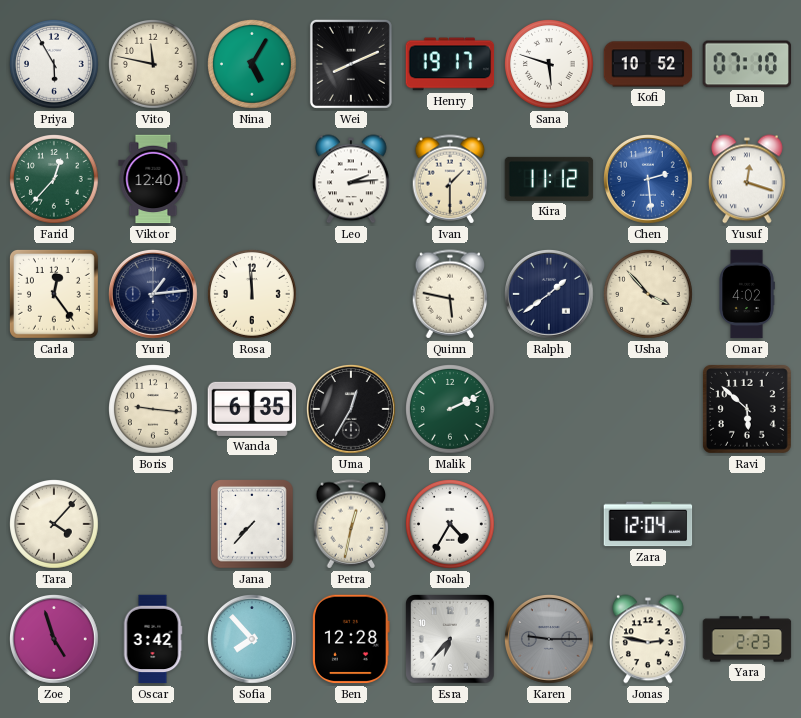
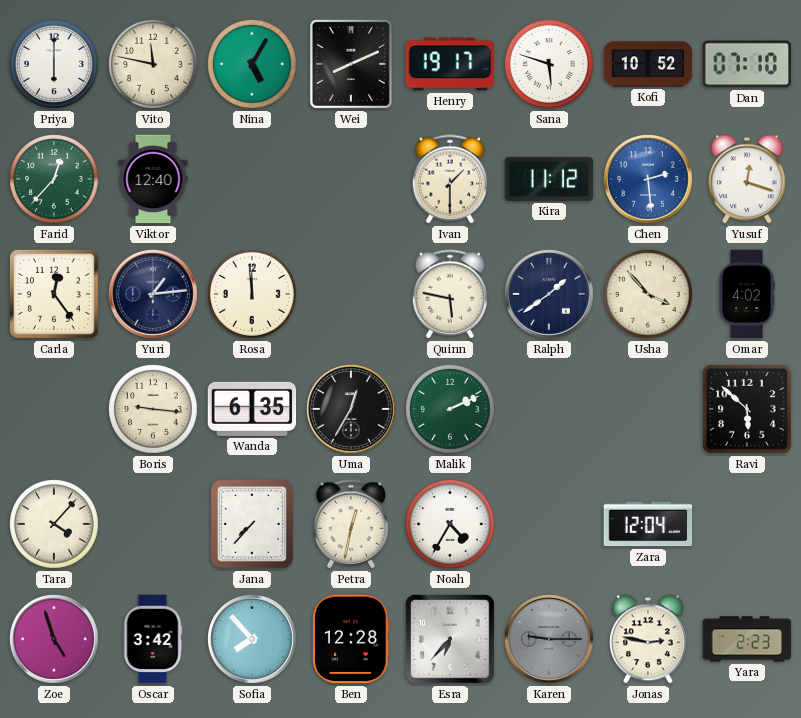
Priya: 5:55 -> 6:00
Leo: 2:14 -> none
